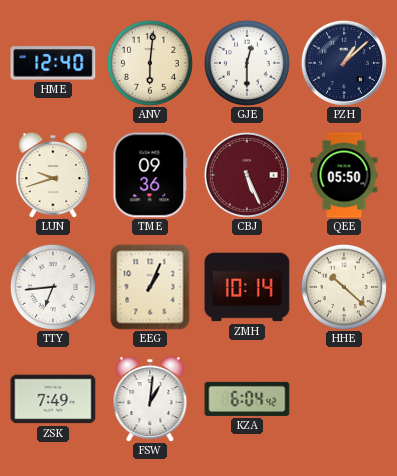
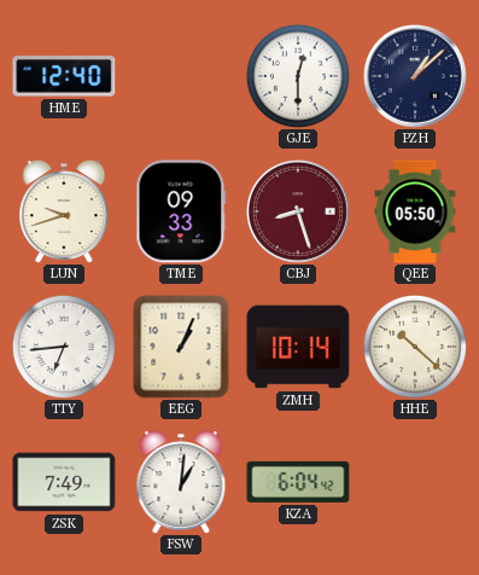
ANV: 6:01 -> none
TME: 09:36 -> 09:33
CBJ: 5:26 -> 8:27
